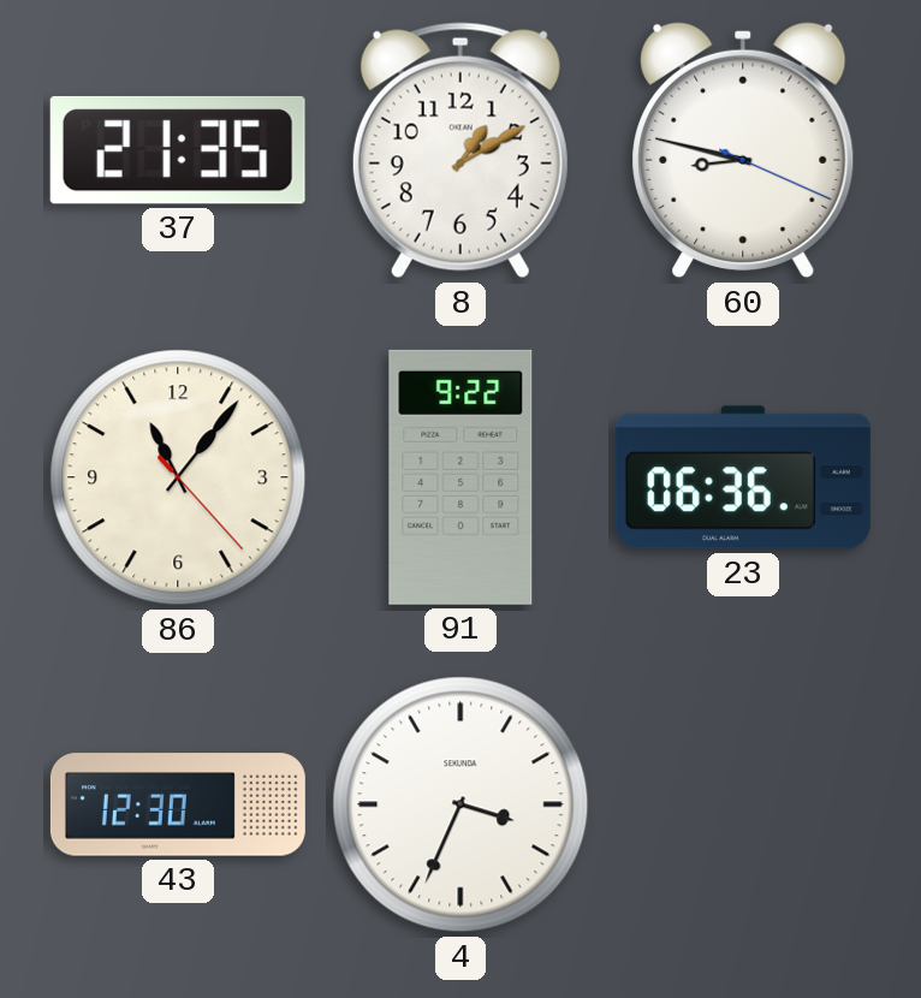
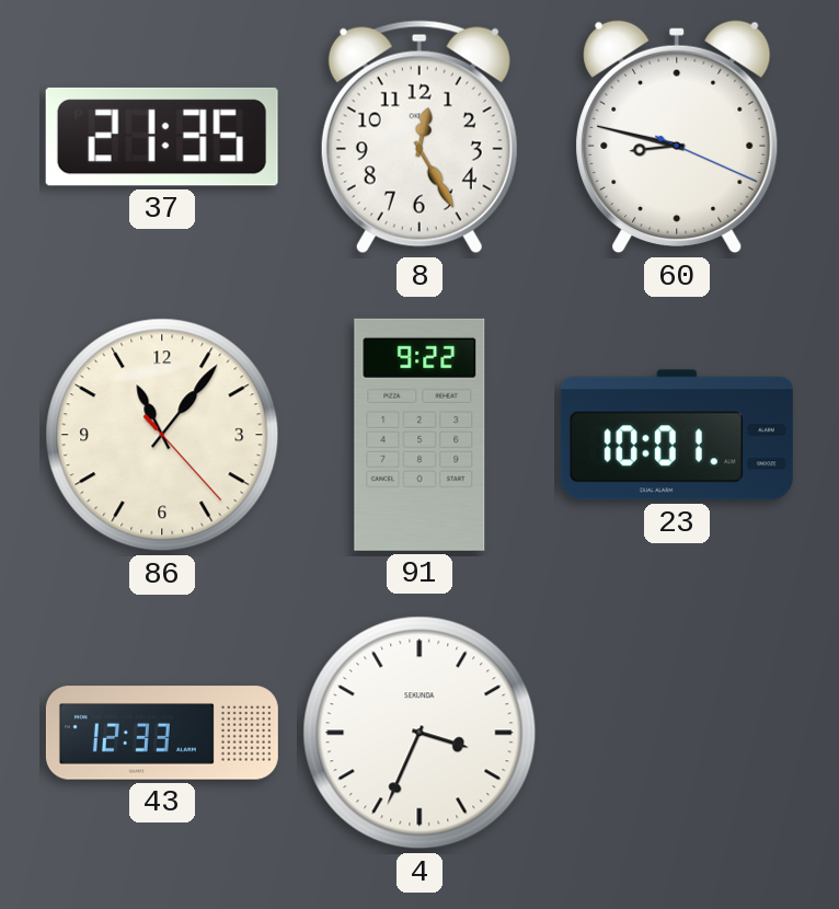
8: 1:10 -> 12:25
23: 06:36 -> 10:01
43: 12:30 -> 12:33
